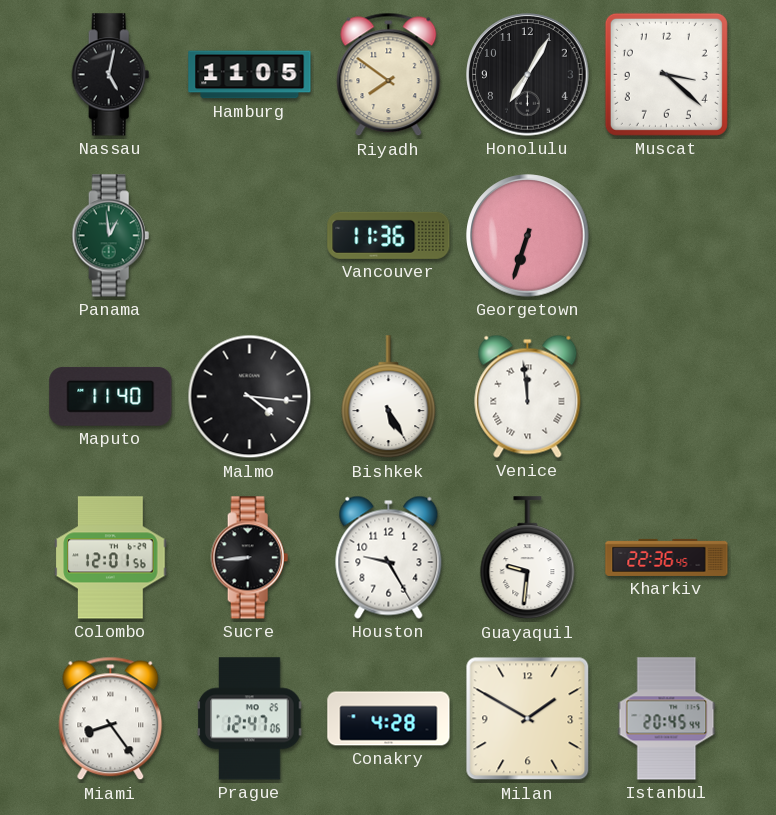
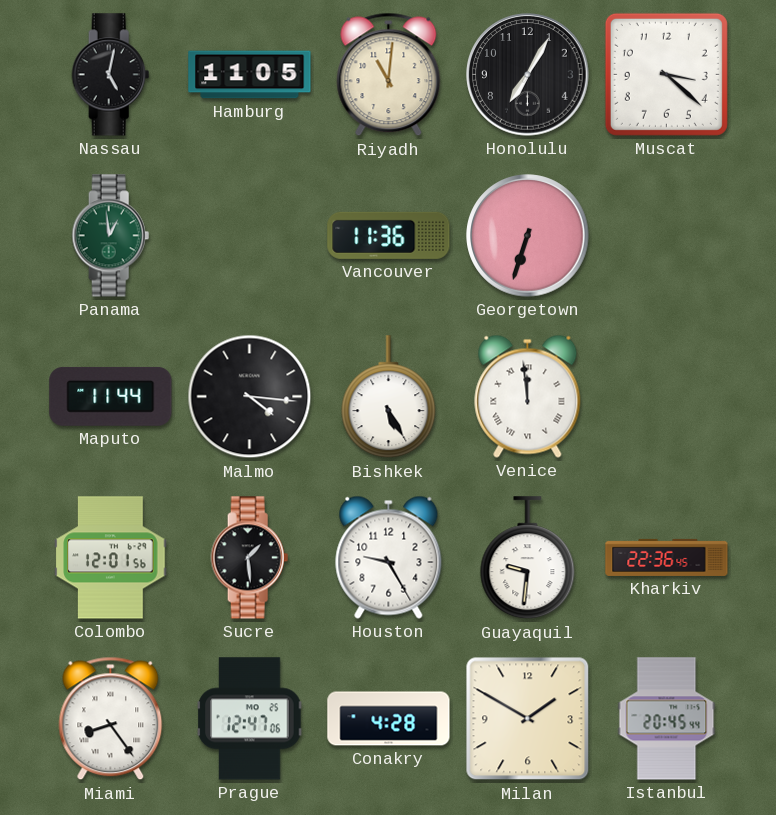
Riyadh: 7:51 -> 11:01
Maputo: 11:40 -> 11:44
Sucre: 8:44 -> 1:29
